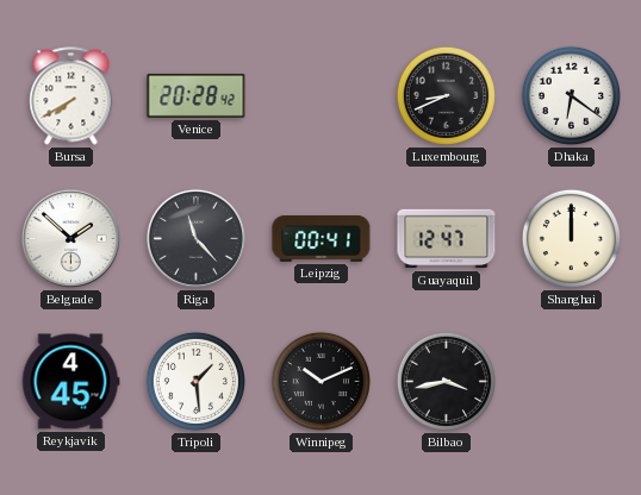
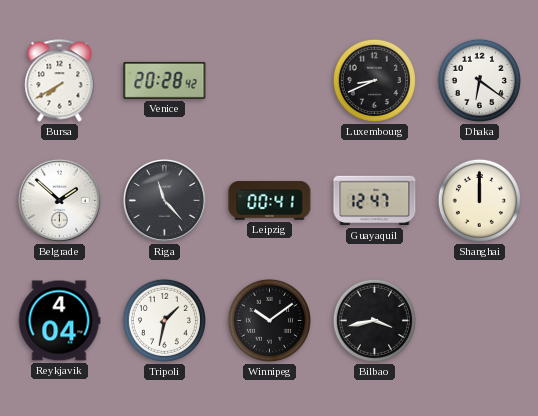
Reykjavik: 4:45 -> 4:04
Tripoli: 1:29 -> 1:32
Winnipeg: 10:11 -> 10:09
